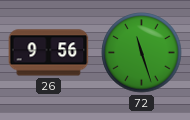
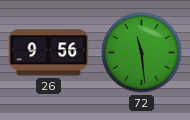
72: 11:27 -> 11:29
